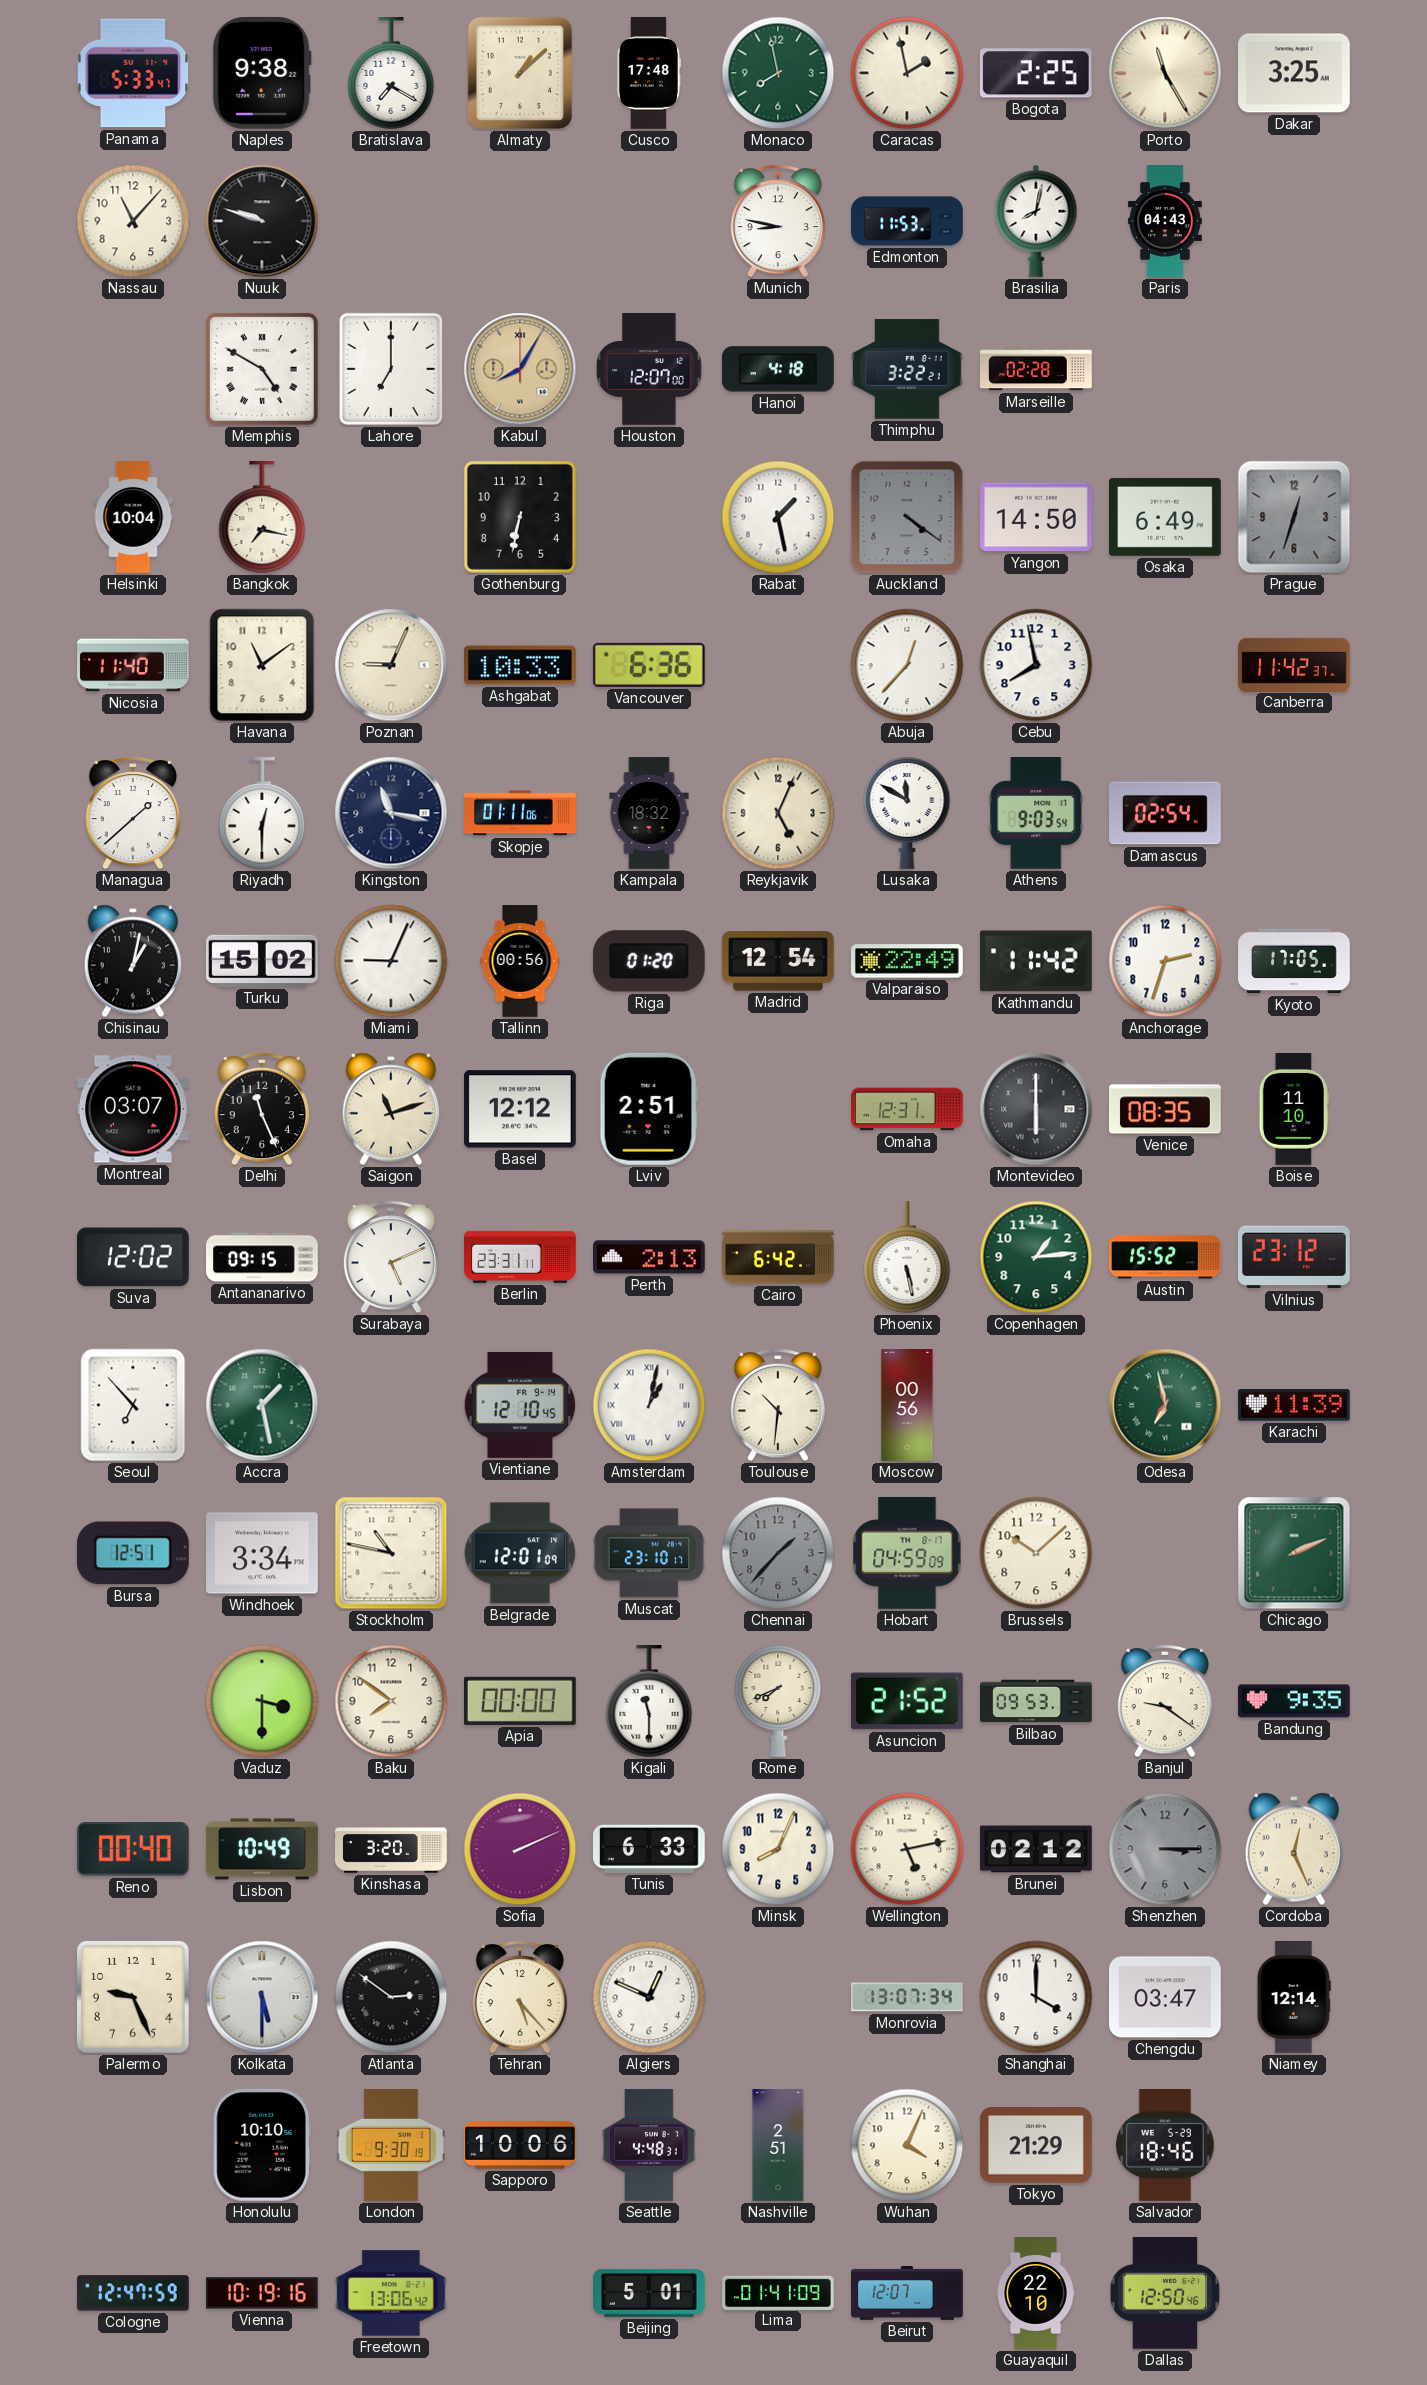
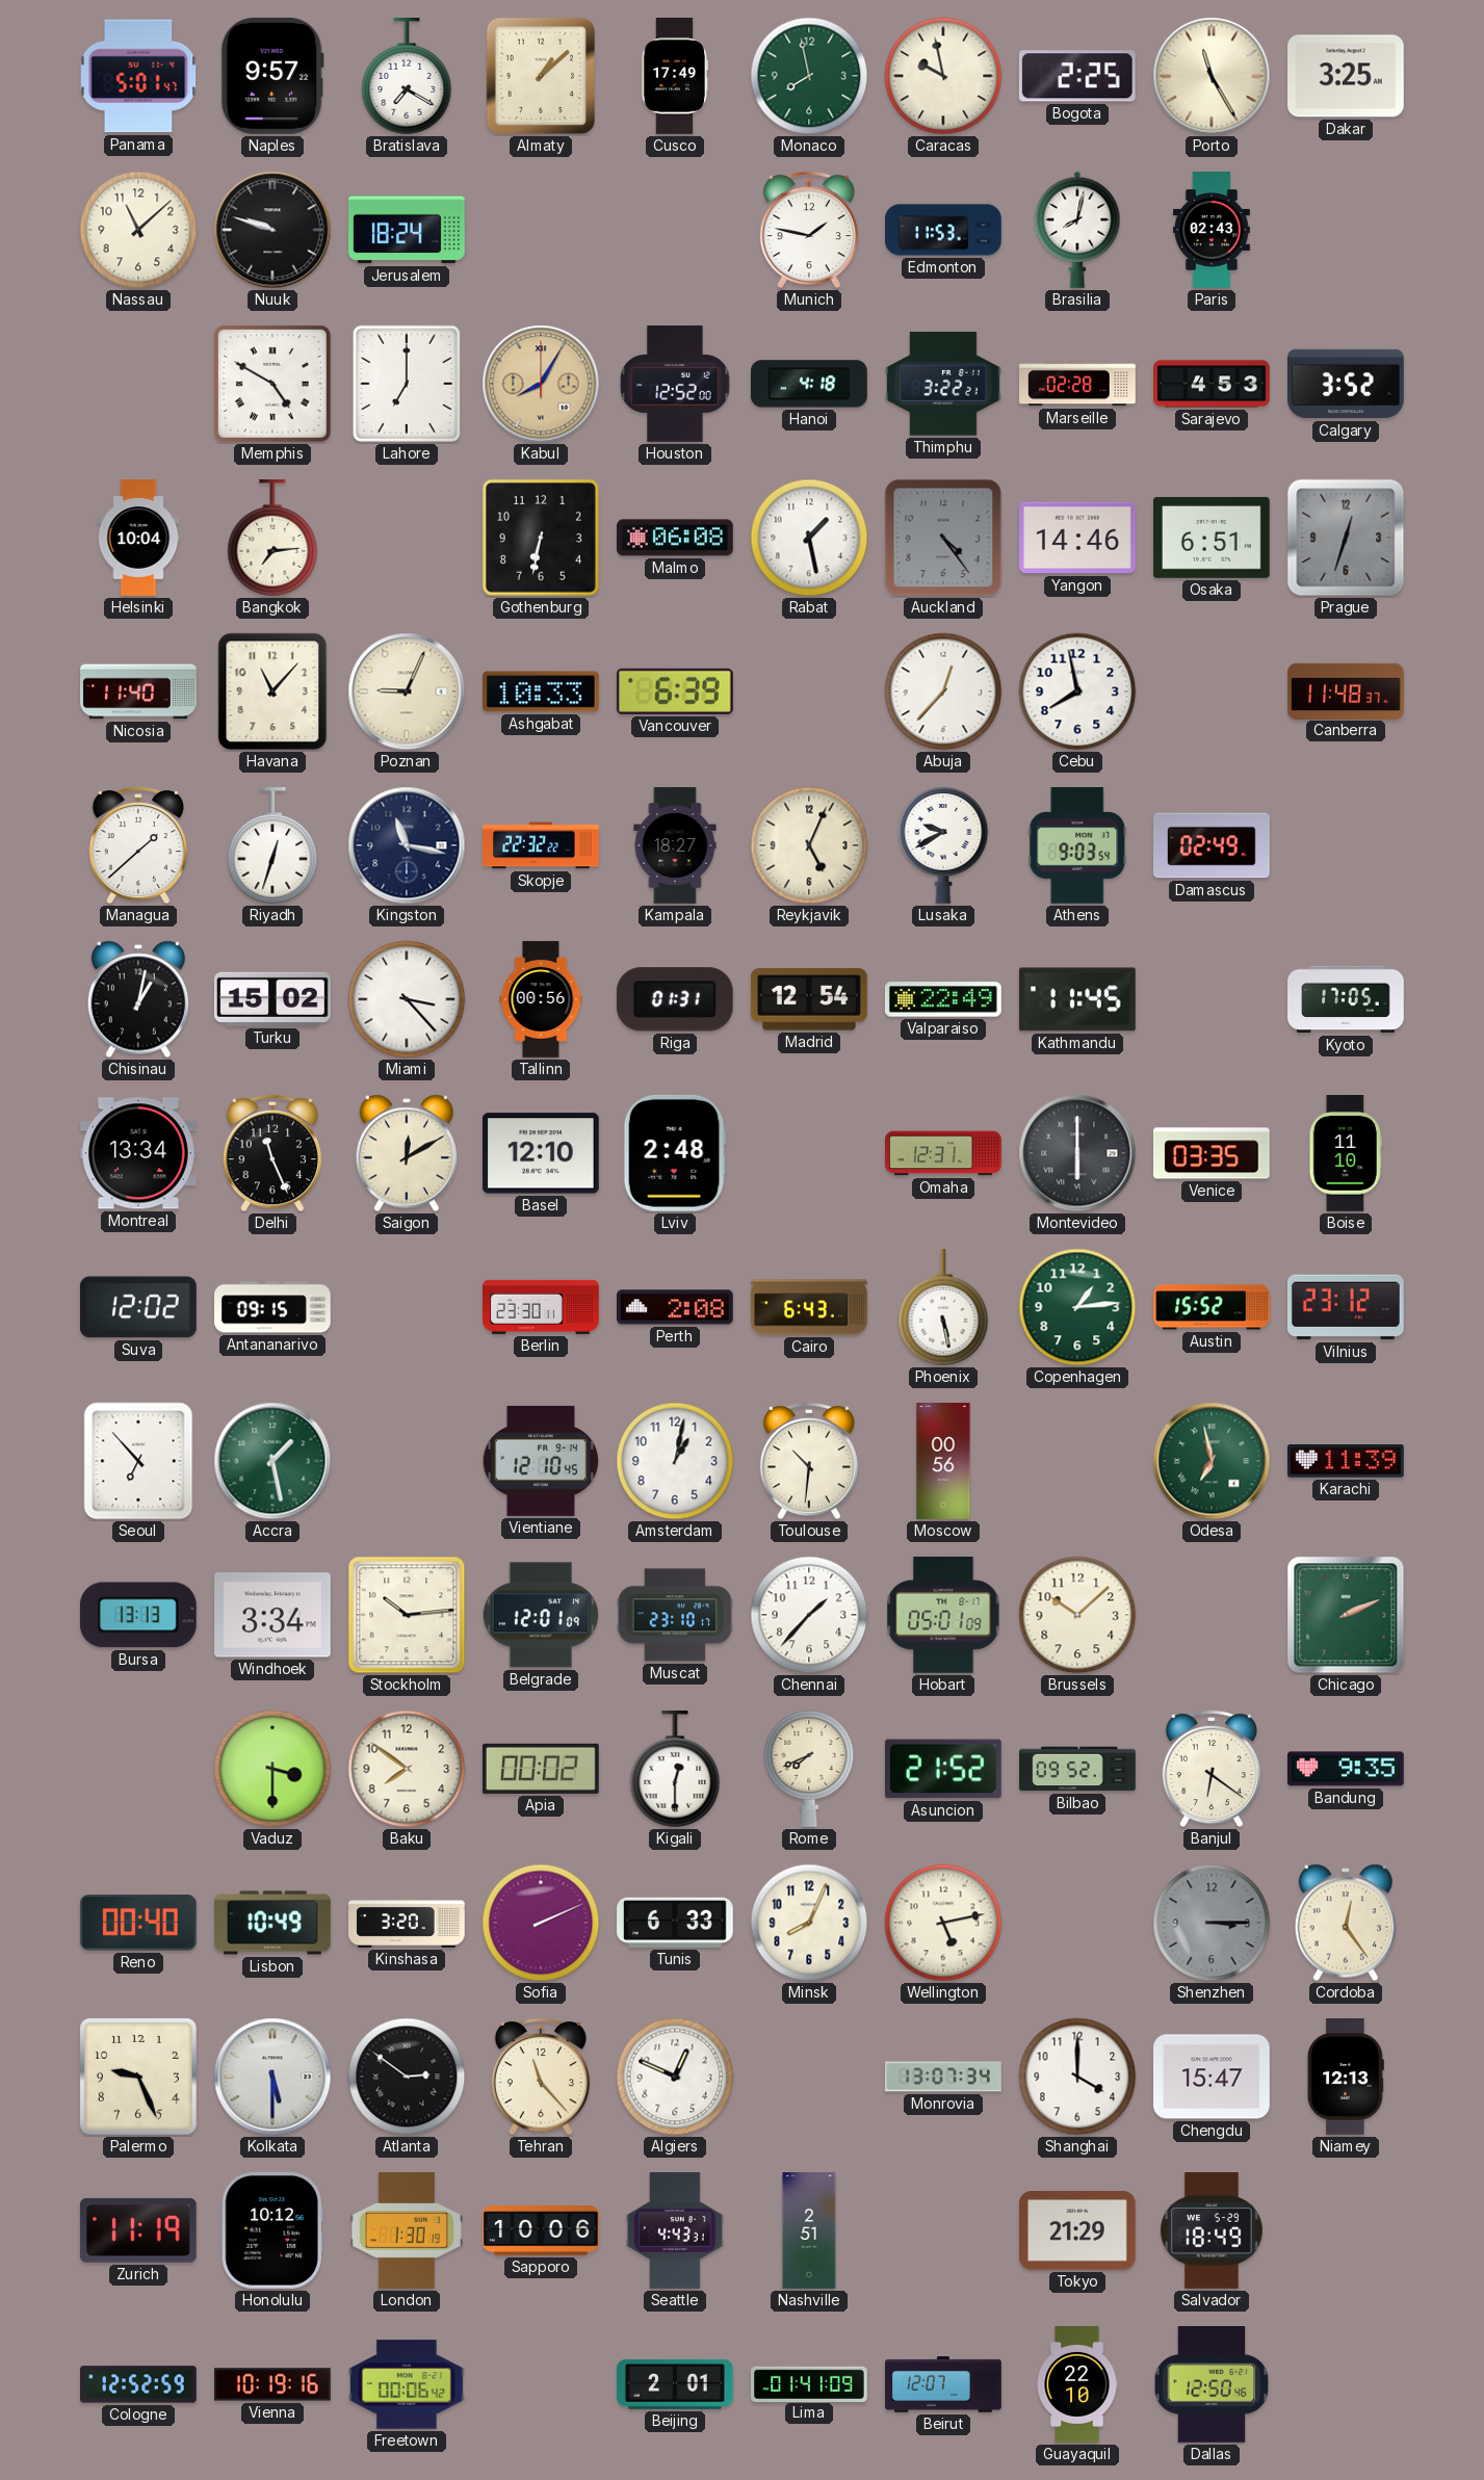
Panama: 5:33 -> 5:01
Naples: 9:38 -> 9:57
Cusco: 17:48 -> 17:49
Caracas: 1:58 -> 9:58
Nassau: 11:07 -> 11:08
Jerusalem: none -> 18:24
Munich: 8:47 -> 1:47
Paris: 04:43 -> 02:43
Houston: 12:07 -> 12:52
Sarajevo: none -> 4:53
Calgary: none -> 3:52
Bangkok: 7:17 -> 7:14
Malmo: none -> 06:08
Auckland: 4:21 -> 4:24
Yangon: 14:50 -> 14:46
Osaka: 6:49 -> 6:51
Havana: 11:09 -> 11:07
Vancouver: 6:36 -> 6:39
Canberra: 11:42 -> 11:48
Riyadh: 12:30 -> 12:33
Skopje: 01:11 -> 22:32
Kampala: 18:32 -> 18:27
Lusaka: 11:50 -> 9:40
Damascus: 02:54 -> 02:49
Miami: 9:04 -> 3:23
Riga: 01:20 -> 01:31
Kathmandu: 11:42 -> 11:45
Anchorage: 2:33 -> none
Montreal: 03:07 -> 13:34
Saigon: 11:12 -> 12:10
Basel: 12:12 -> 12:10
Lviv: 2:51 -> 2:48
Venice: 08:35 -> 03:35
Surabaya: 5:11 -> none
Berlin: 23:31 -> 23:30
Perth: 2:13 -> 2:08
Cairo: 6:42 -> 6:43
Amsterdam numerals: Roman -> Arabic
Bursa: 12:51 -> 13:13
Stockholm: 10:47 -> 10:14
Chennai dial: grey -> white
Hobart: 04:59 -> 05:01
Apia: 00:00 -> 00:02
Kigali: 11:30 -> 12:30
Bilbao: 09:53 -> 09:52
Banjul: 9:21 -> 6:21
Brunei: 02:12 -> none
Cordoba: 12:26 -> 12:24
Tehran: 5:23 -> 11:23
Chengdu: 03:47 -> 15:47
Niamey: 12:14 -> 12:13
Zurich: none -> 11:19
Honolulu: 10:10 -> 10:12
London: 9:30 -> 1:30
Seattle: 4:48 -> 4:43
Wuhan: 4:04 -> none
Salvador: 18:46 -> 18:49
Cologne: 12:47 -> 12:52
Freetown: 13:06 -> 00:06
Beijing: 5:01 -> 2:01
